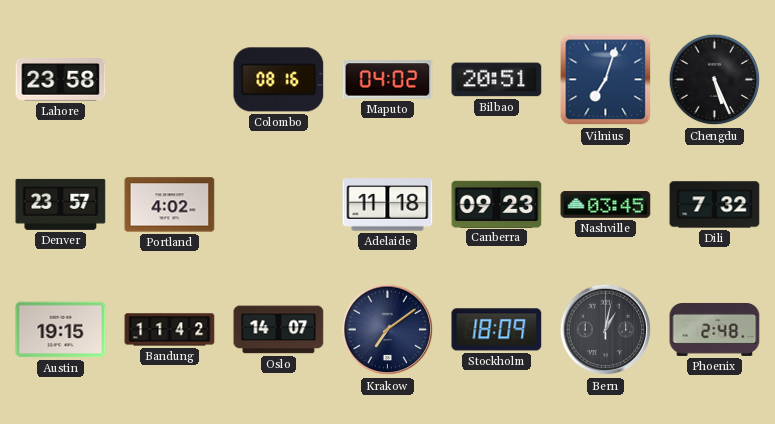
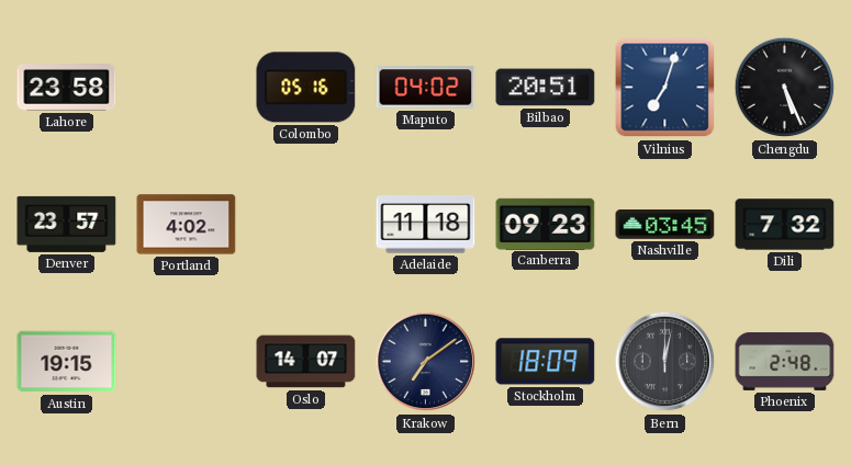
Colombo: 08:16 -> 05:16
Bandung: 11:42 -> none
Bern: 1:02 -> 12:02
